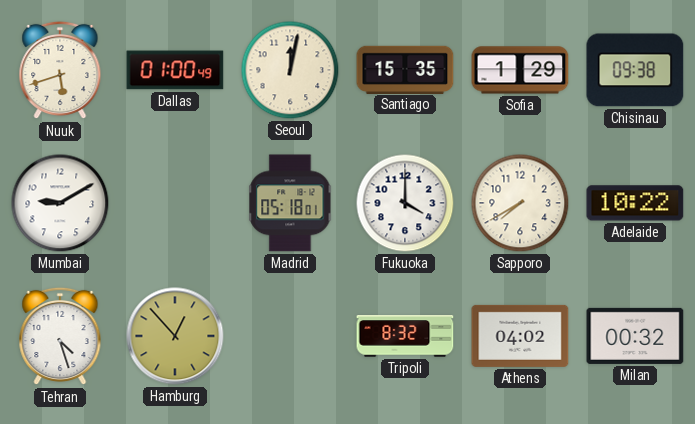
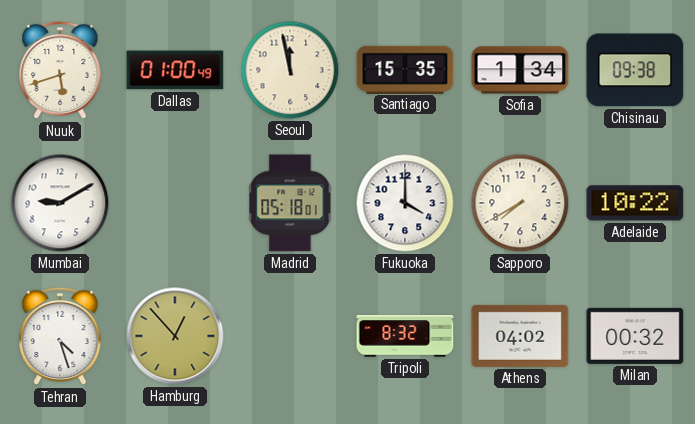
Seoul: 12:02 -> 11:58
Sofia: 1:29 -> 1:34
